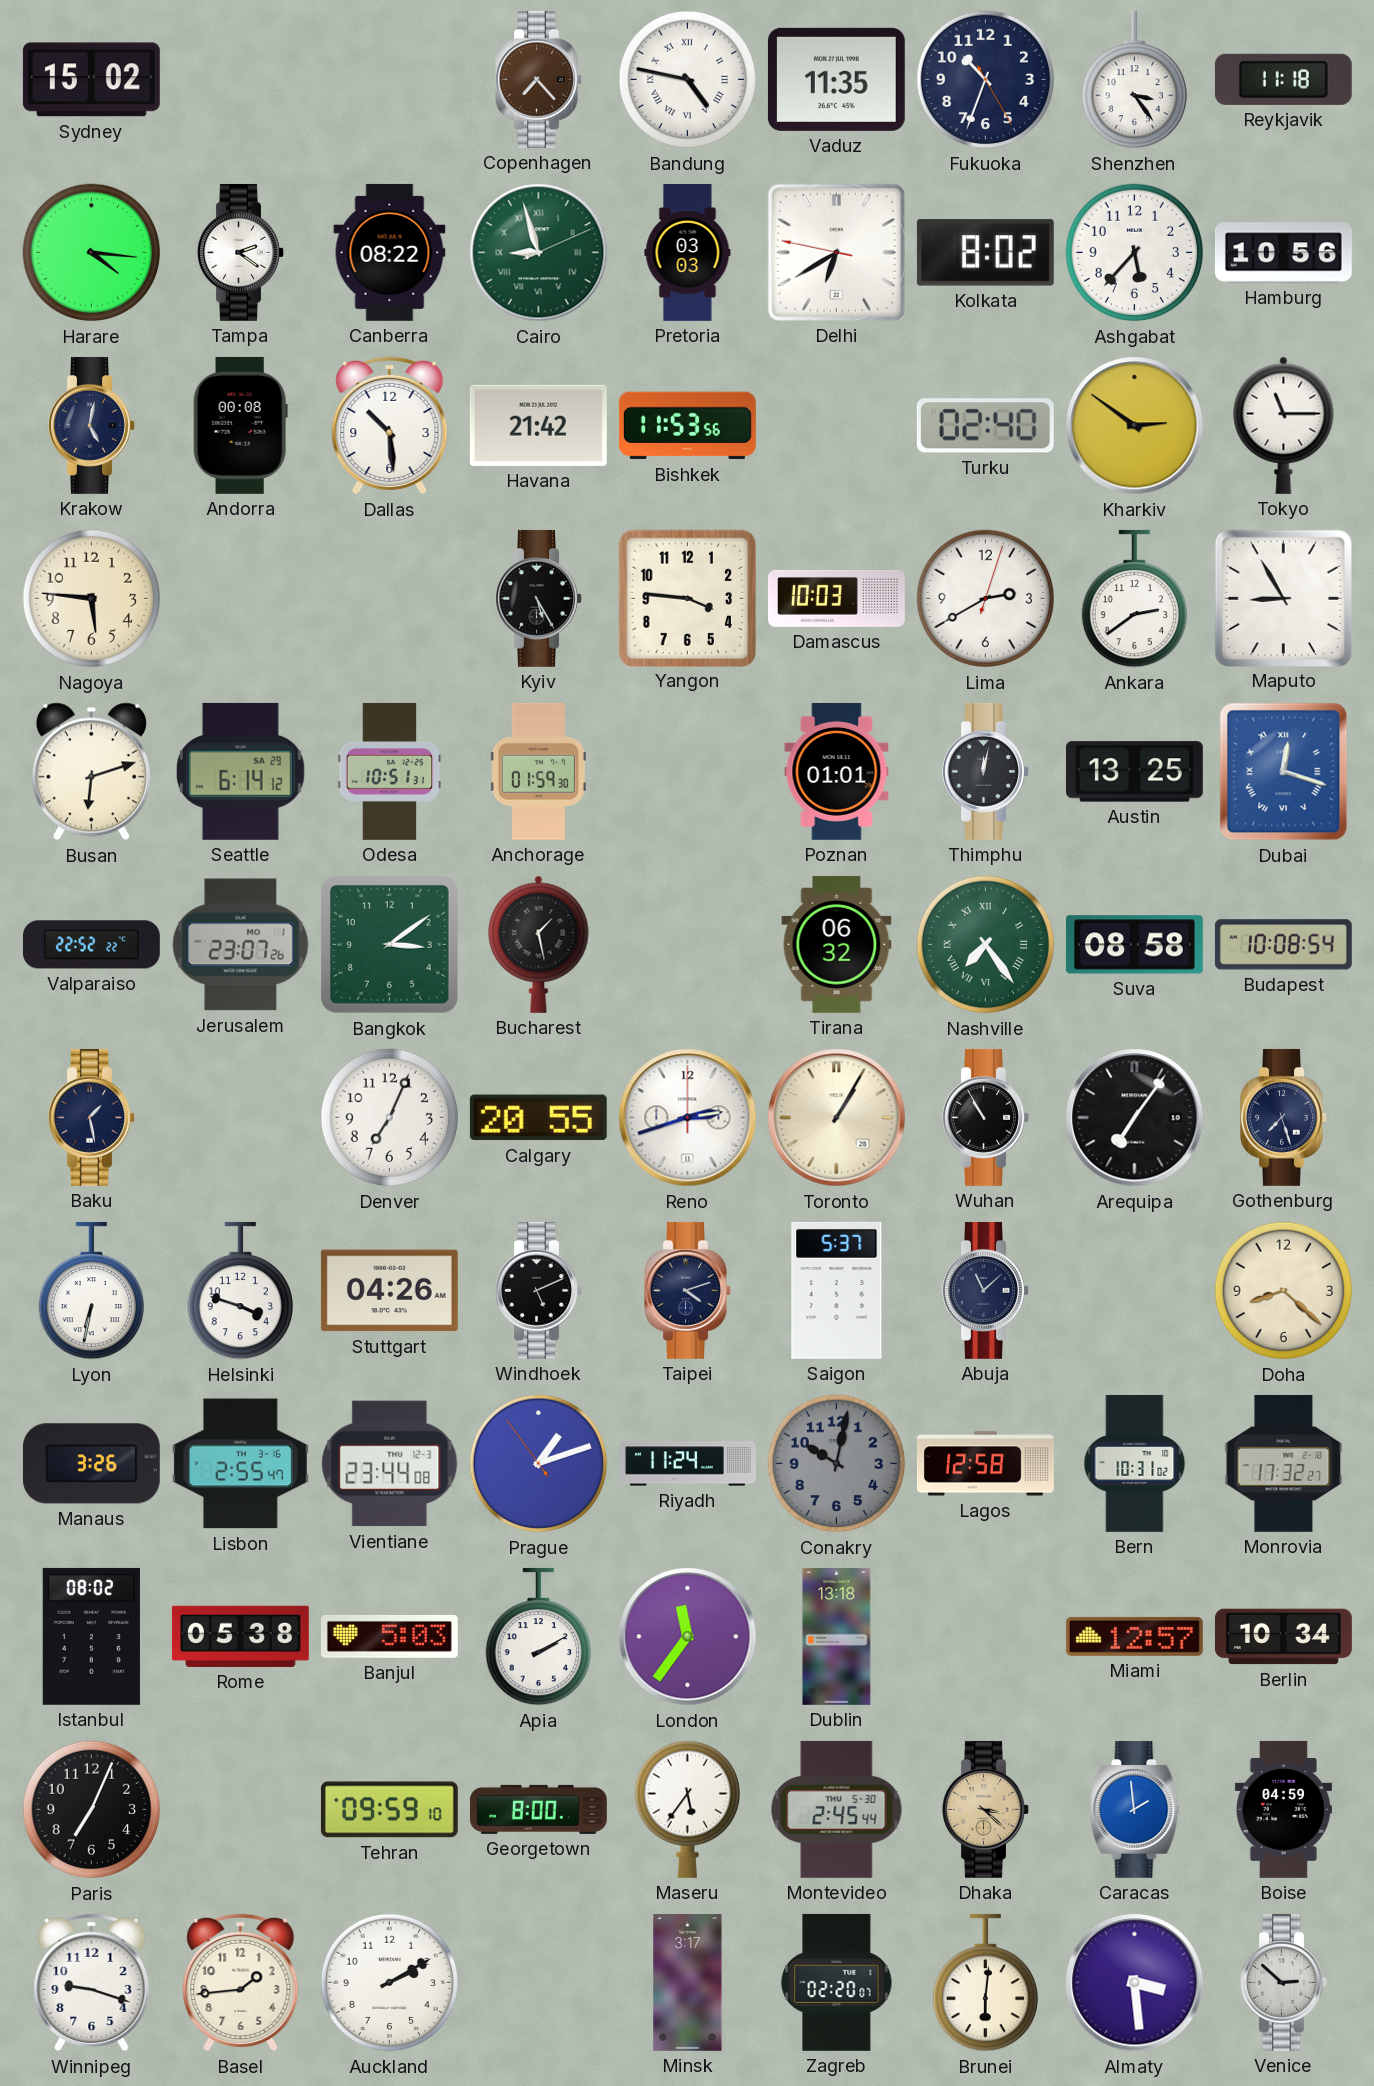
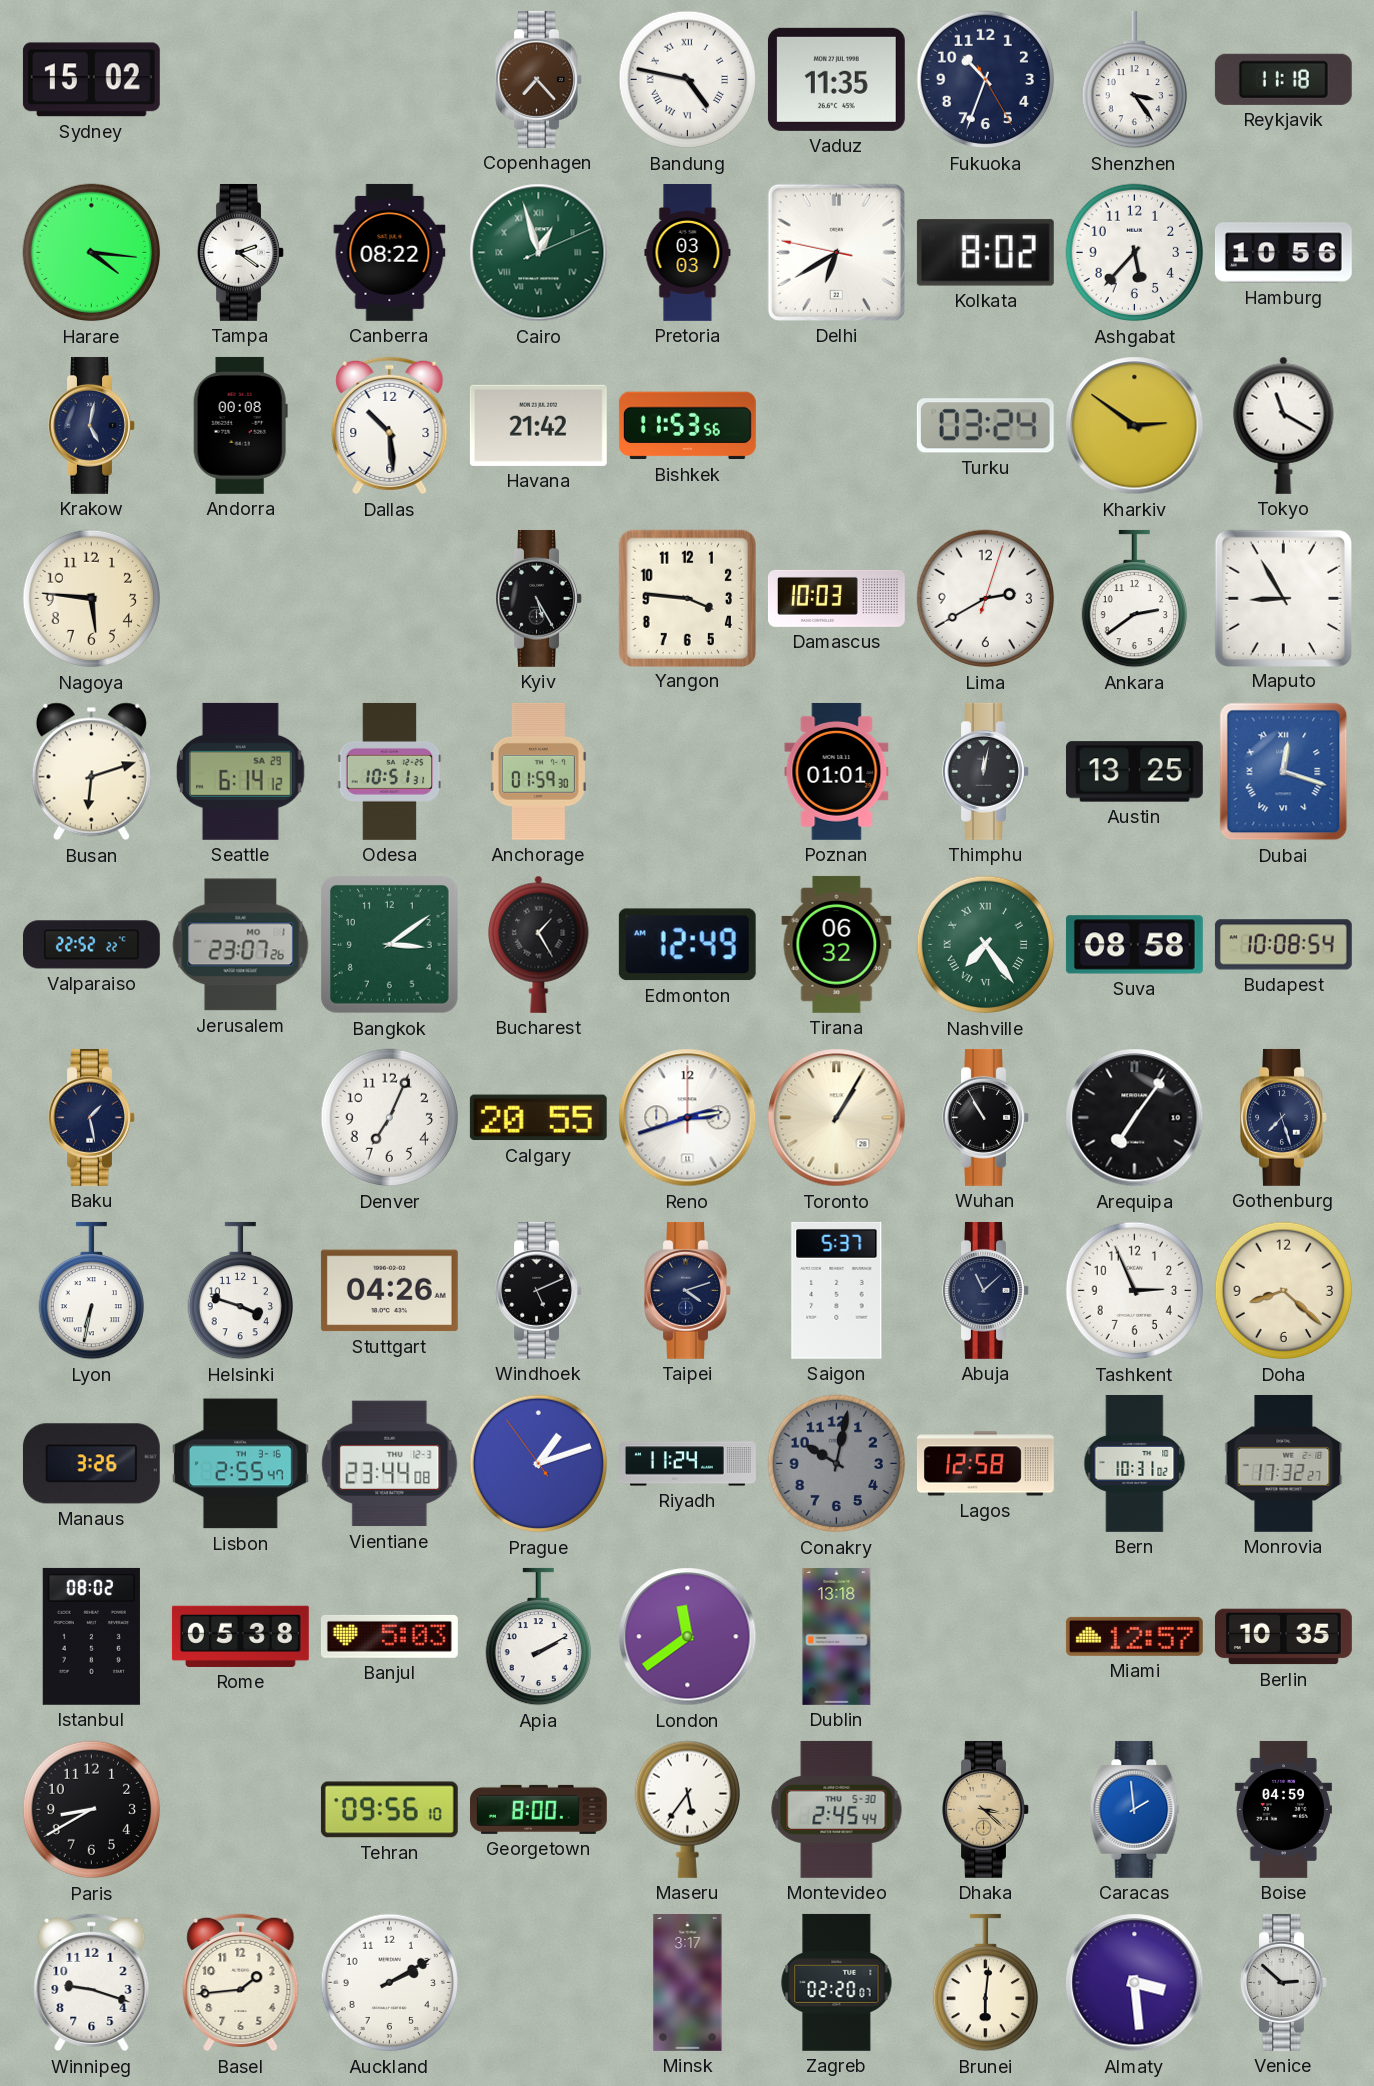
Cairo: 8:57 -> 12:57
Turku: 02:40 -> 03:24
Tokyo: 11:15 -> 11:20
Bucharest: 1:28 -> 1:25
Edmonton: none -> 12:49
Tashkent: none -> 2:56
London: 11:36 -> 11:39
Berlin: 10:34 -> 10:35
Paris: 7:04 -> 8:40
Tehran: 09:59 -> 09:56
